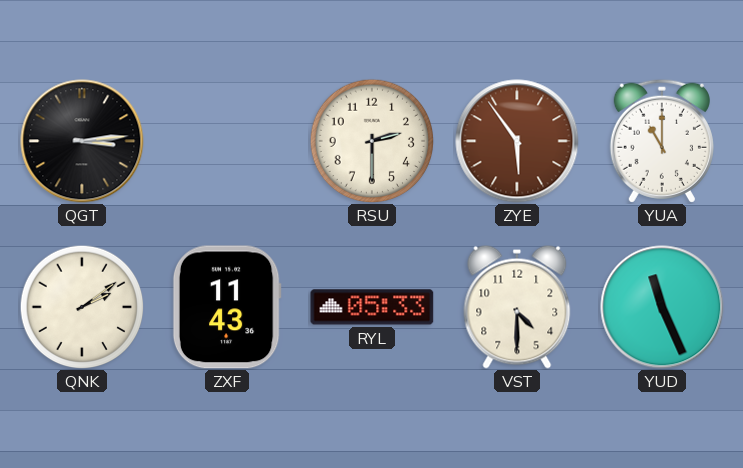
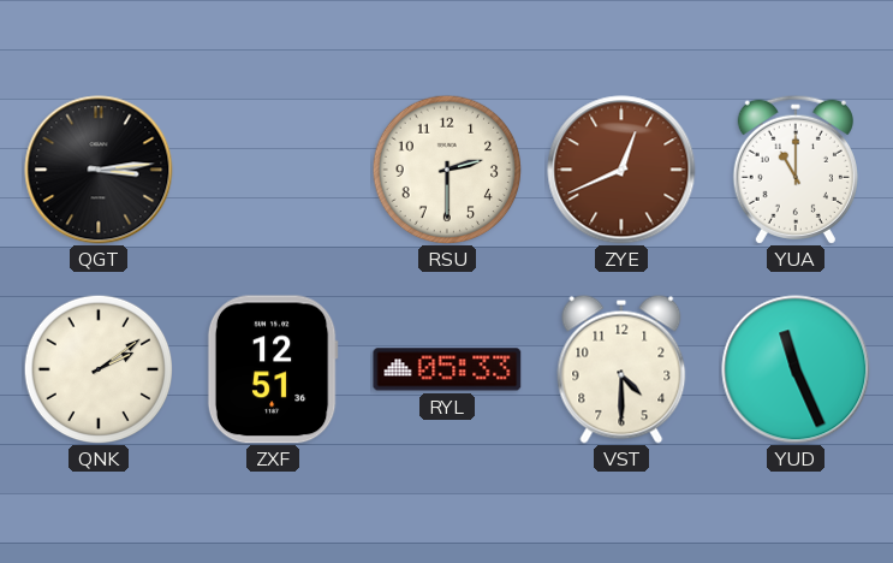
ZYE: 5:54 -> 12:41
ZXF: 11:43 -> 12:51
